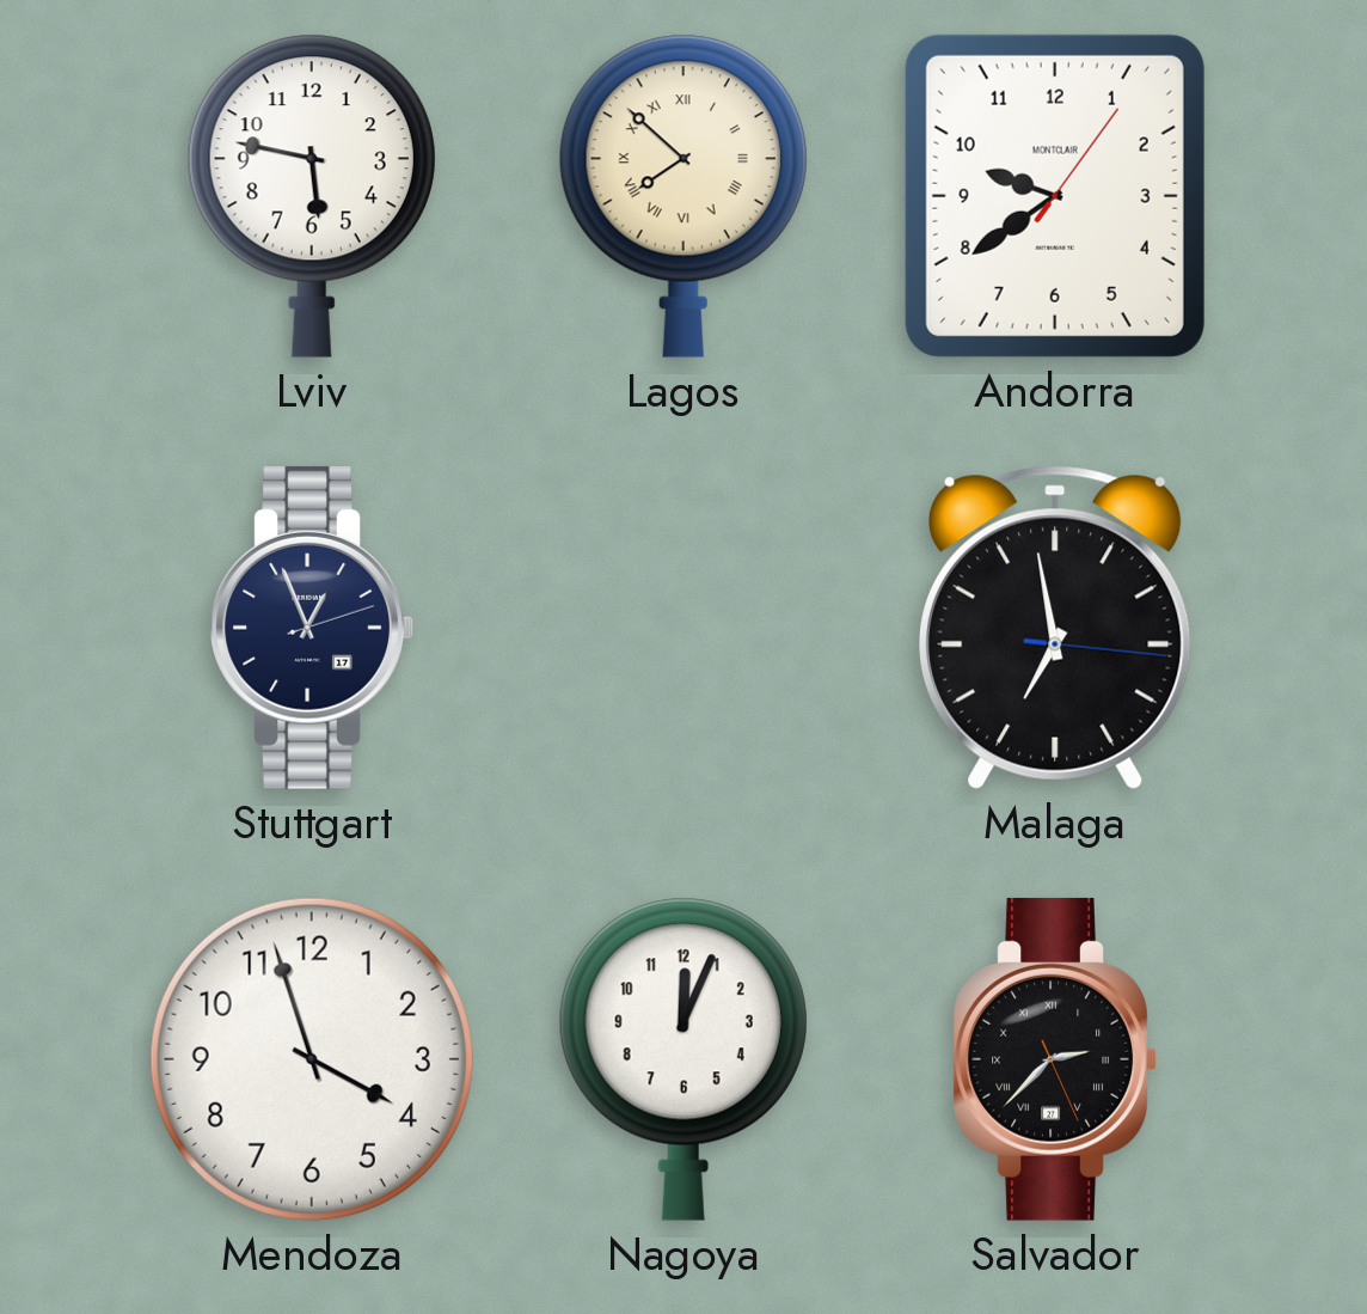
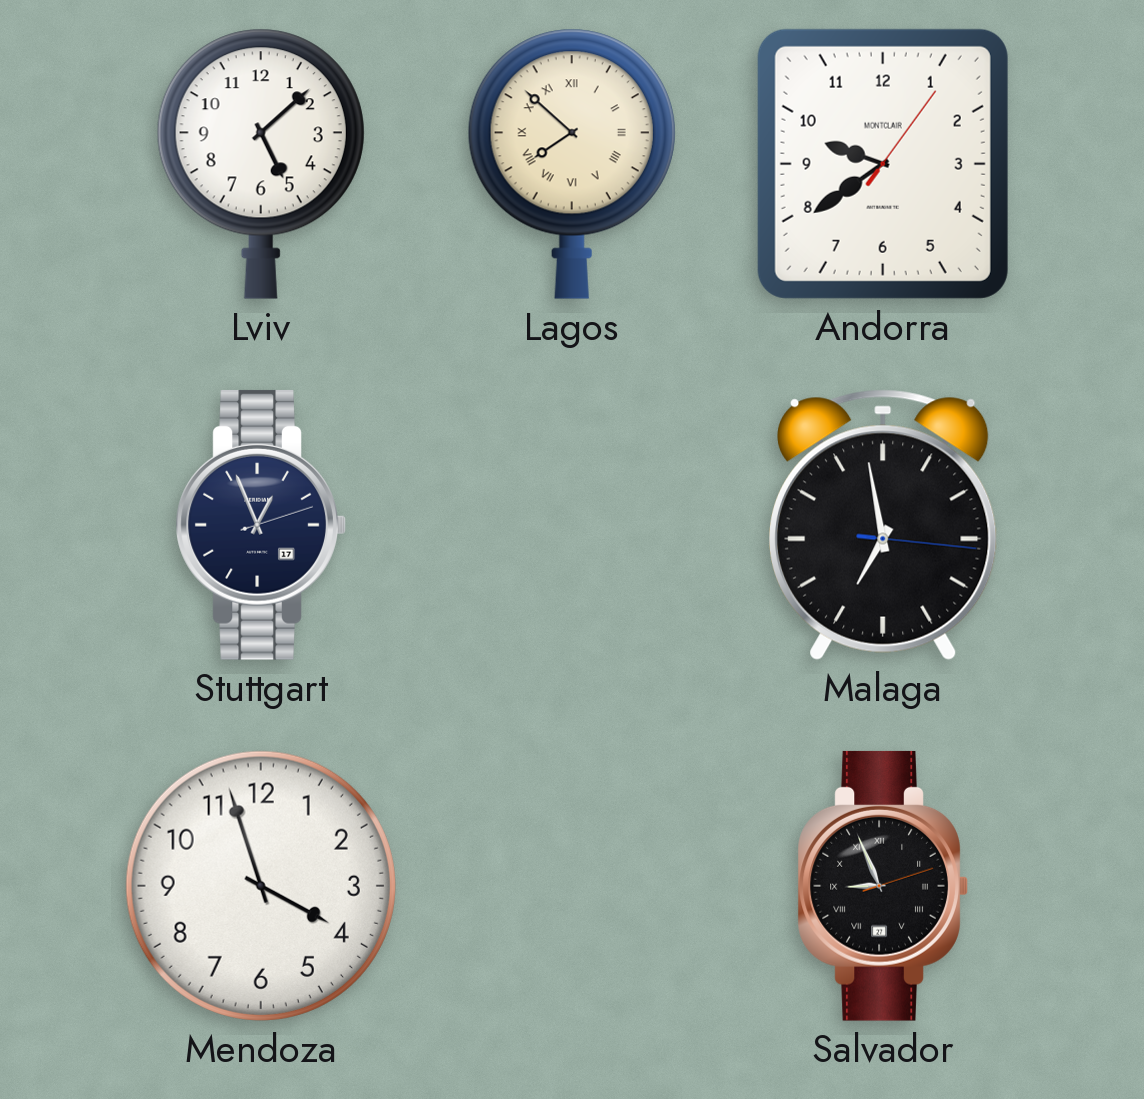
Lviv: 5:47 -> 5:08
Nagoya: 12:04 -> none
Salvador: 2:37 -> 8:56
